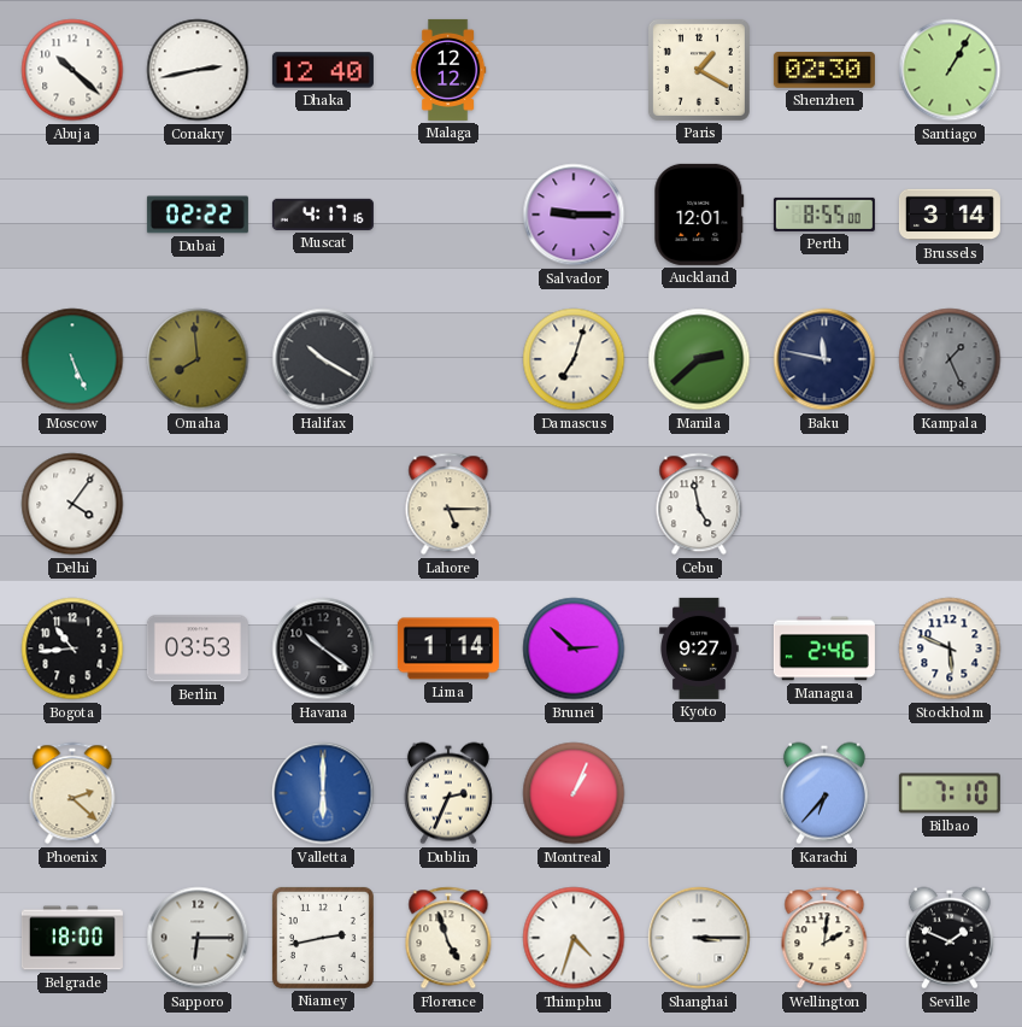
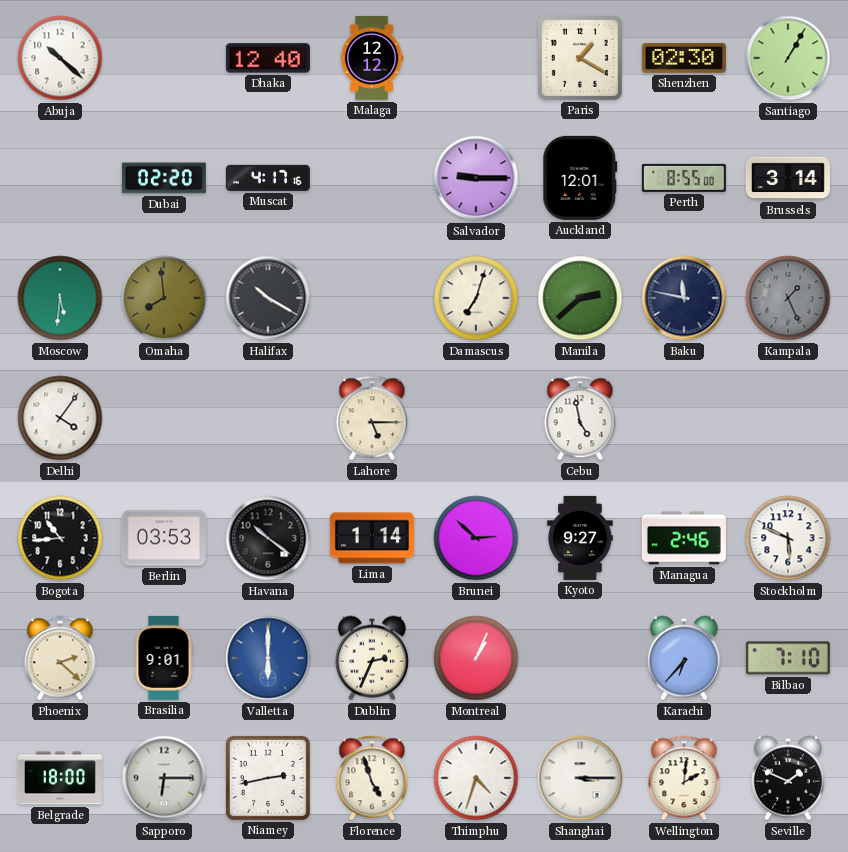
Conakry: 2:43 -> none
Dubai: 02:22 -> 02:20
Moscow: 5:26 -> 5:31
Brasilia: none -> 9:01
